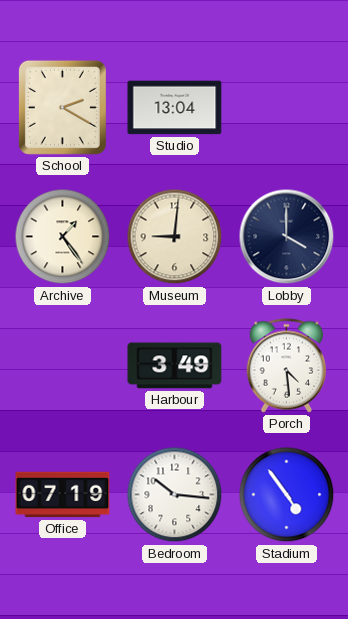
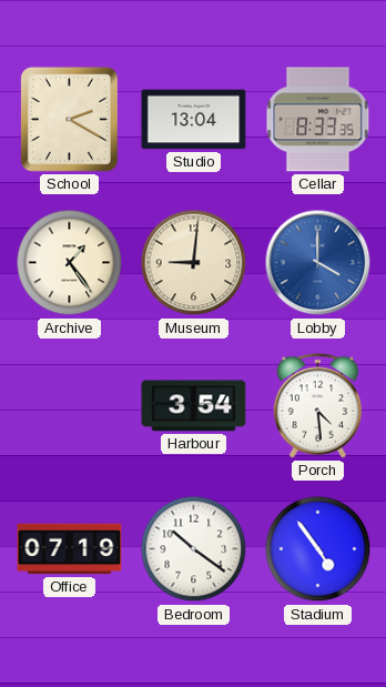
Cellar: none -> 8:33
Lobby dial: navy -> blue
Harbour: 3:49 -> 3:54
Bedroom: 10:16 -> 10:21
